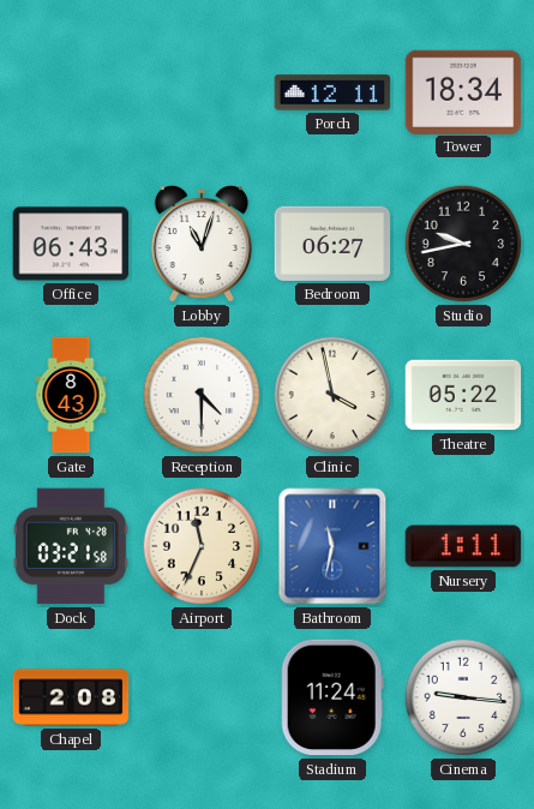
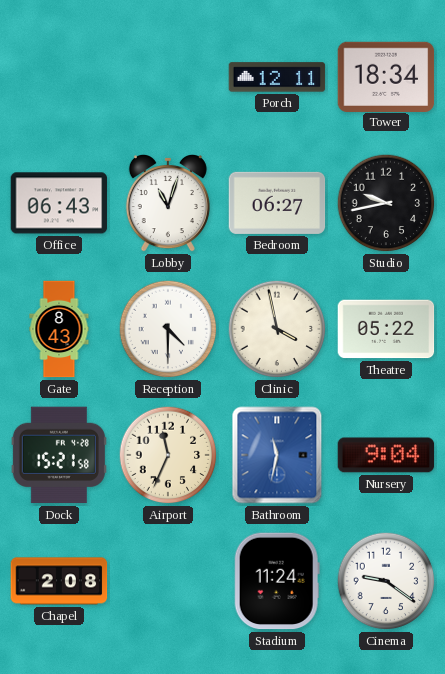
Dock: 03:21 -> 15:21
Nursery: 1:11 -> 9:04
Cinema: 9:16 -> 9:21
